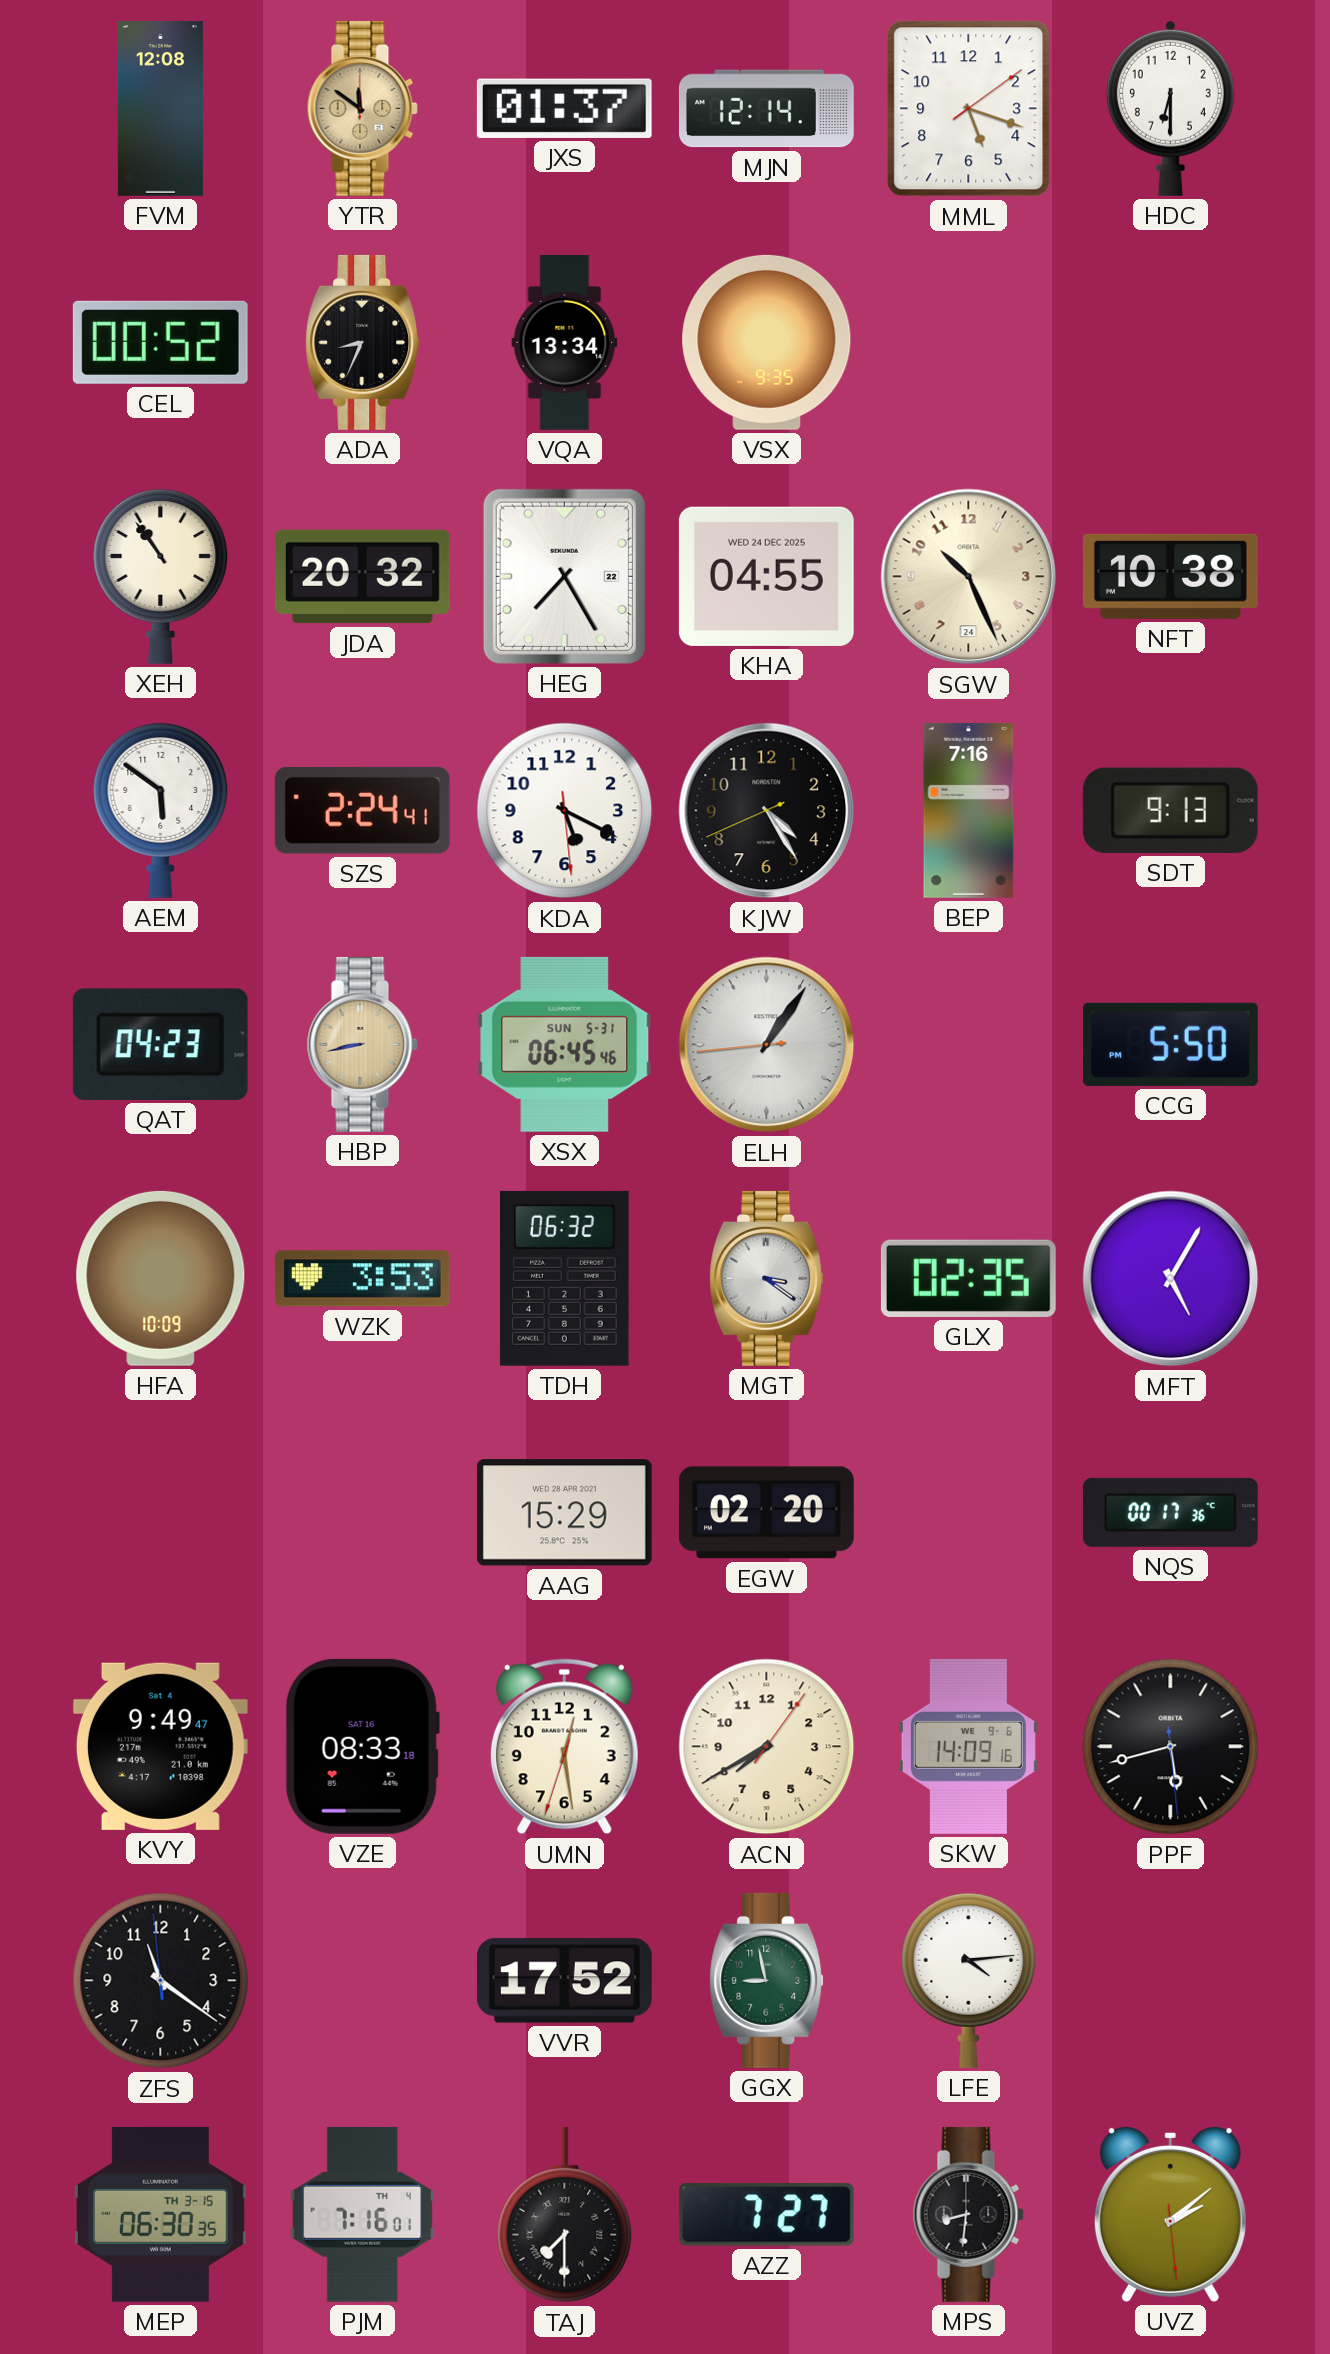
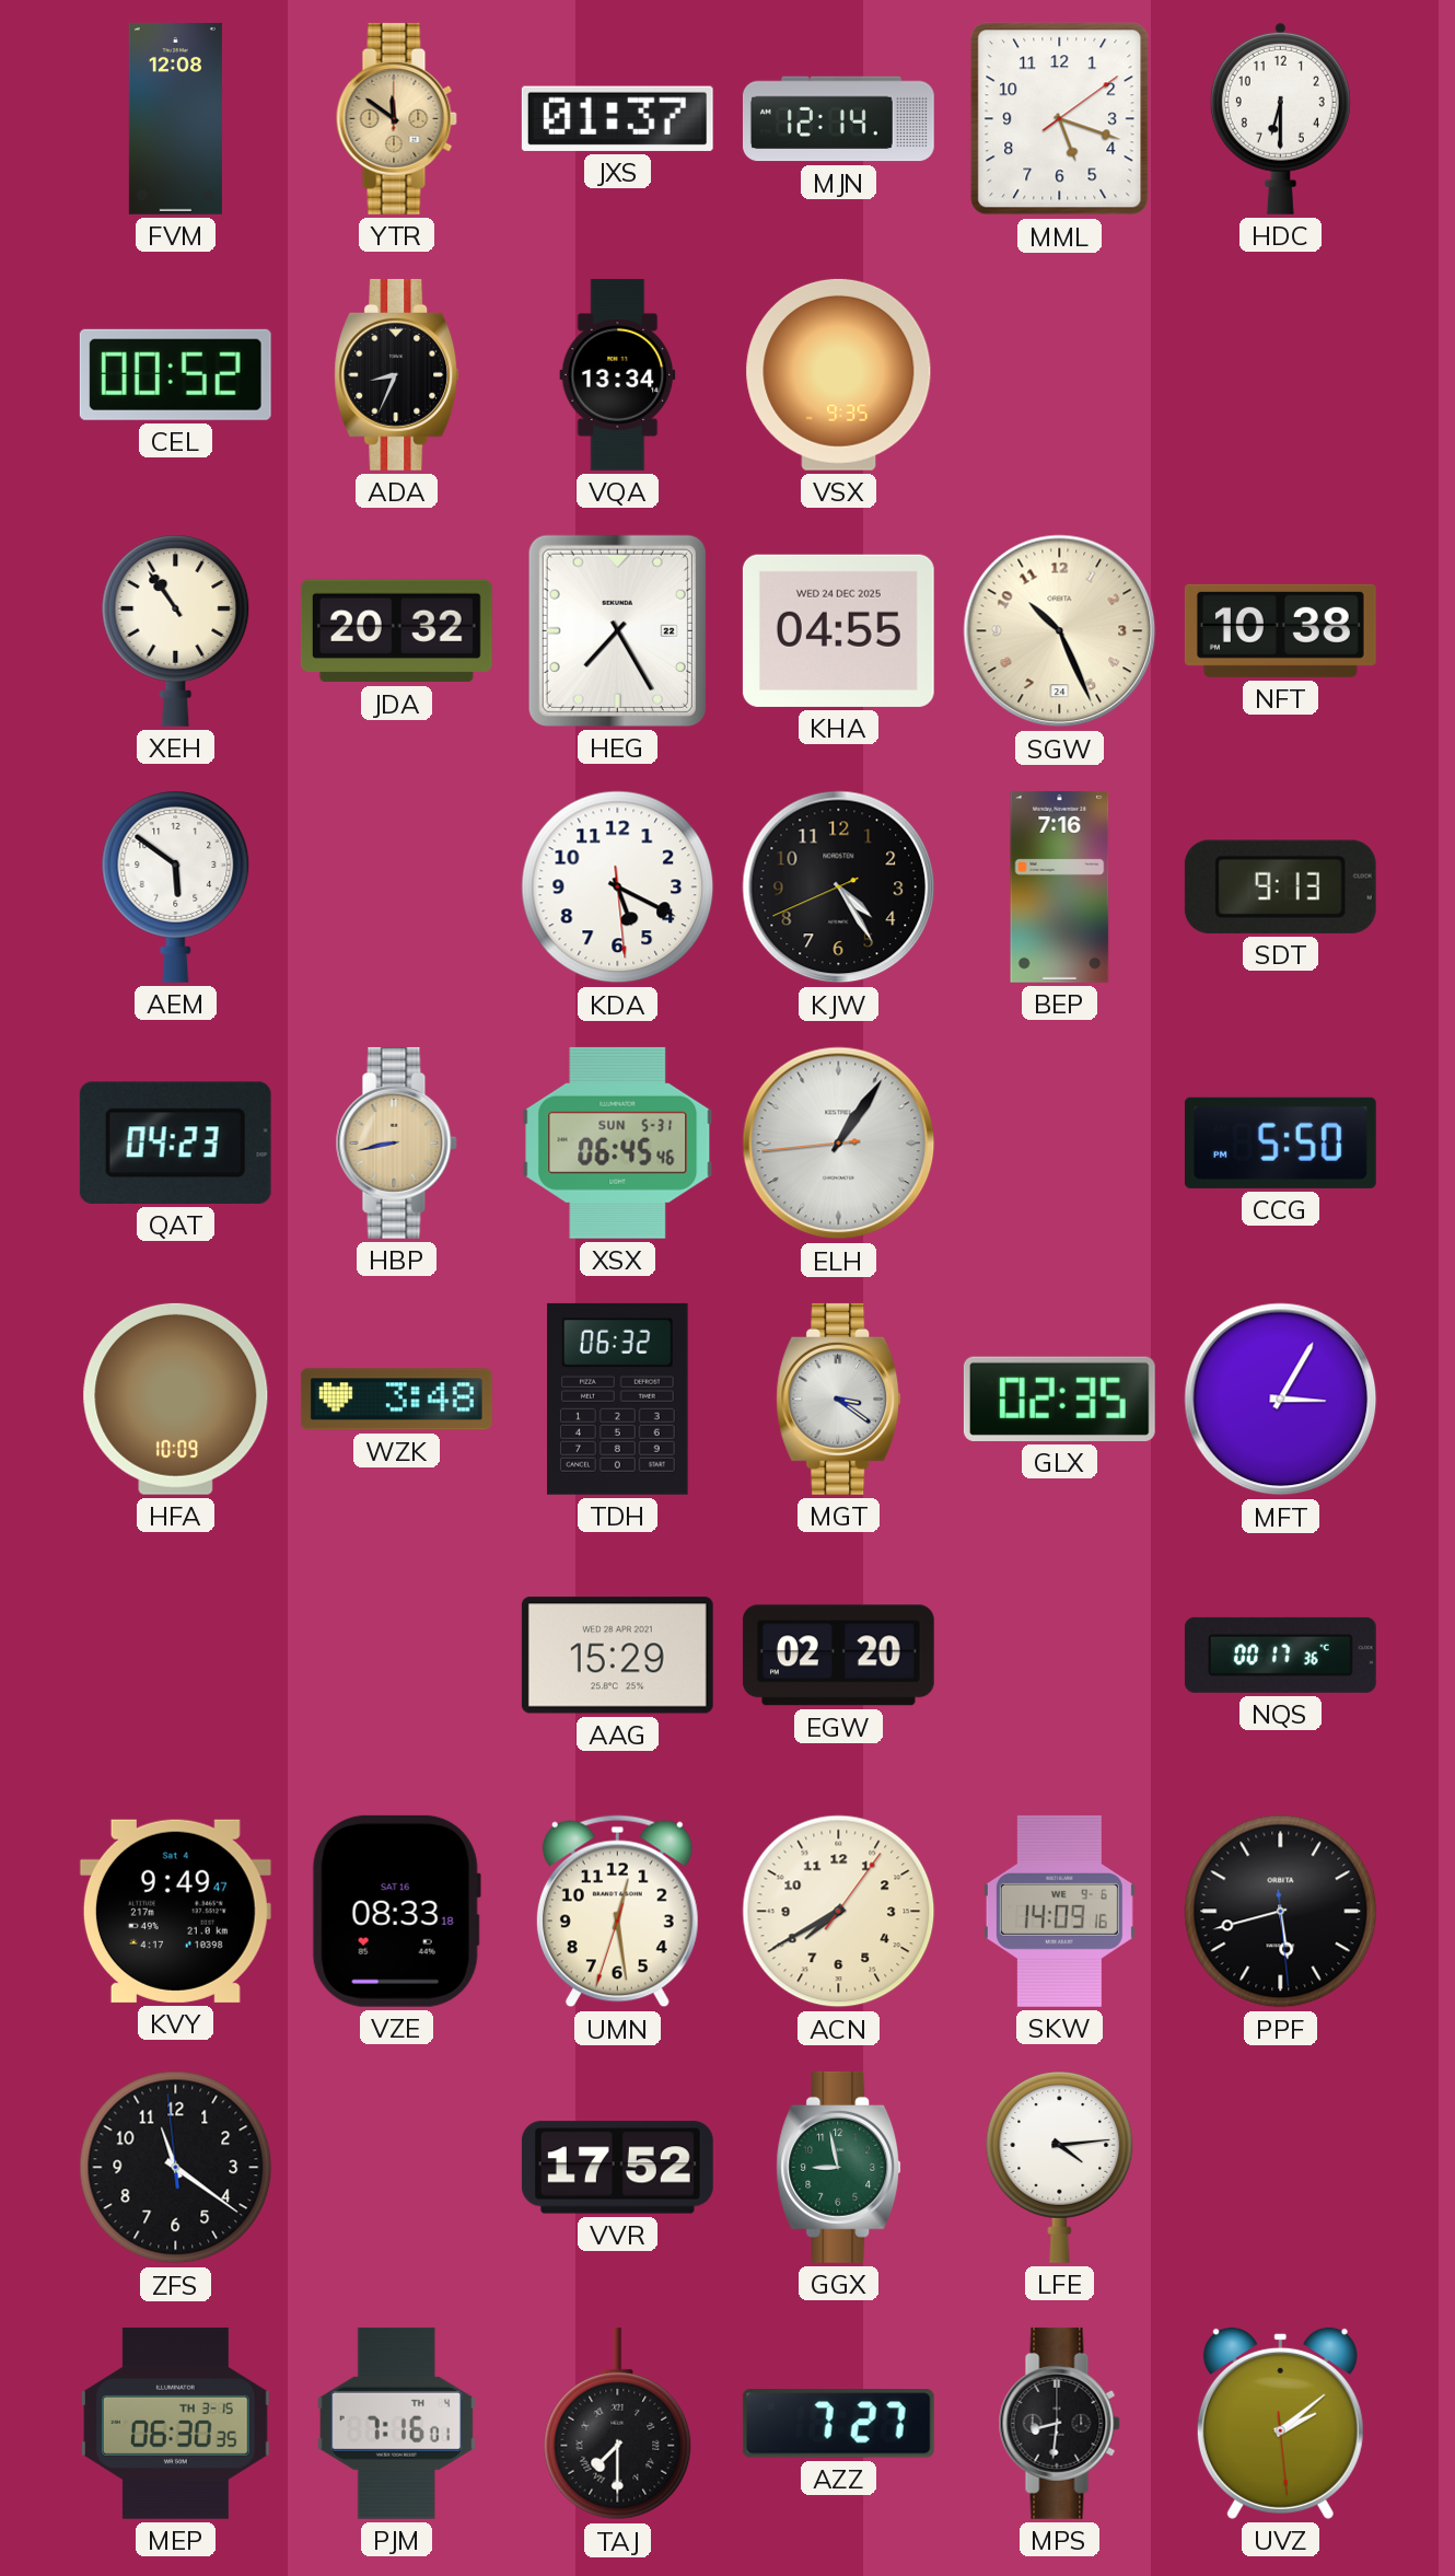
SZS: 2:24 -> none
WZK: 3:53 -> 3:48
MFT: 5:05 -> 3:05
